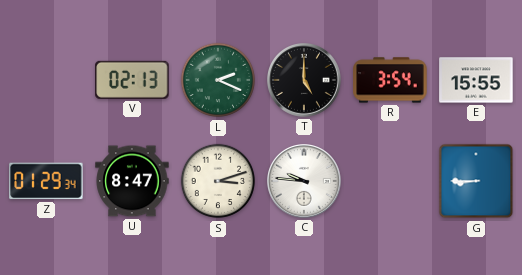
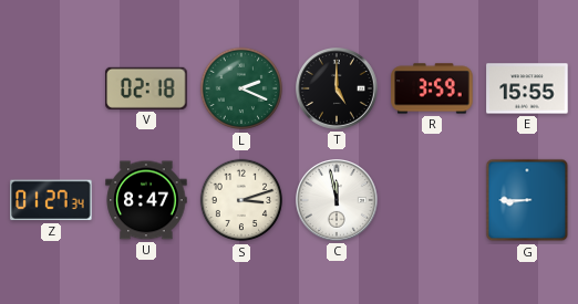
V: 02:13 -> 02:18
R: 3:54 -> 3:59
Z: 01:29 -> 01:27
C: 9:46 -> 11:58
